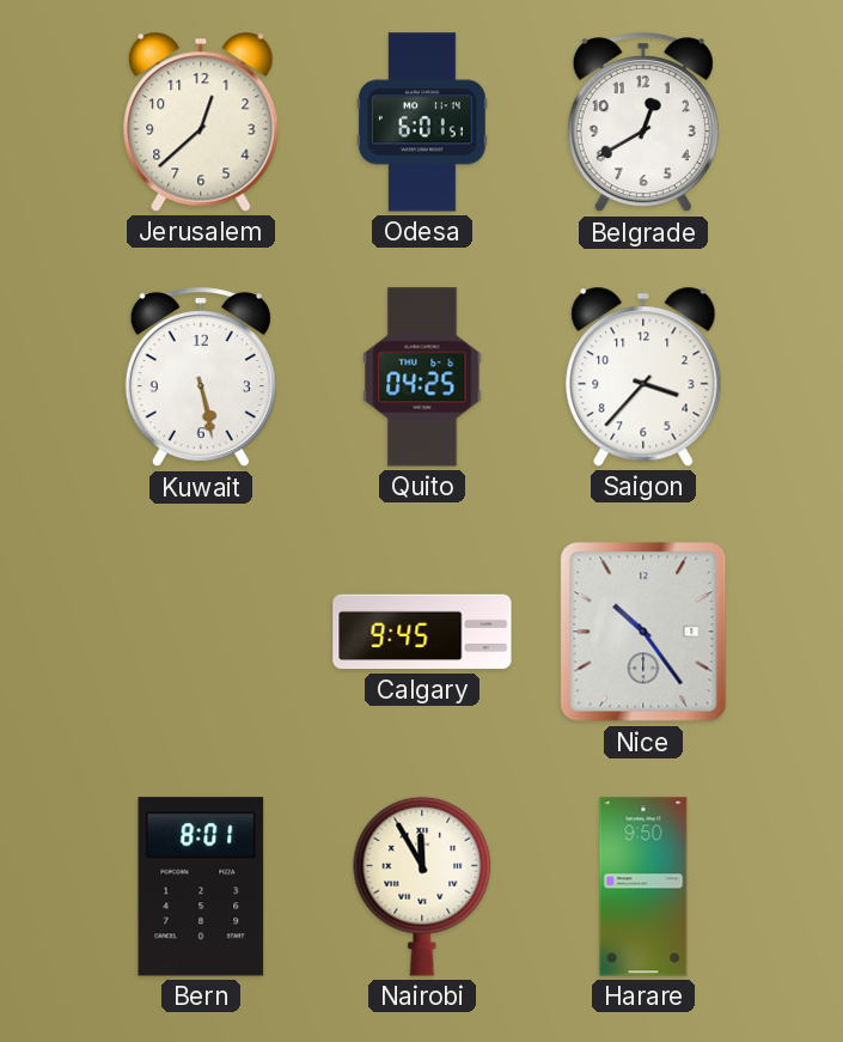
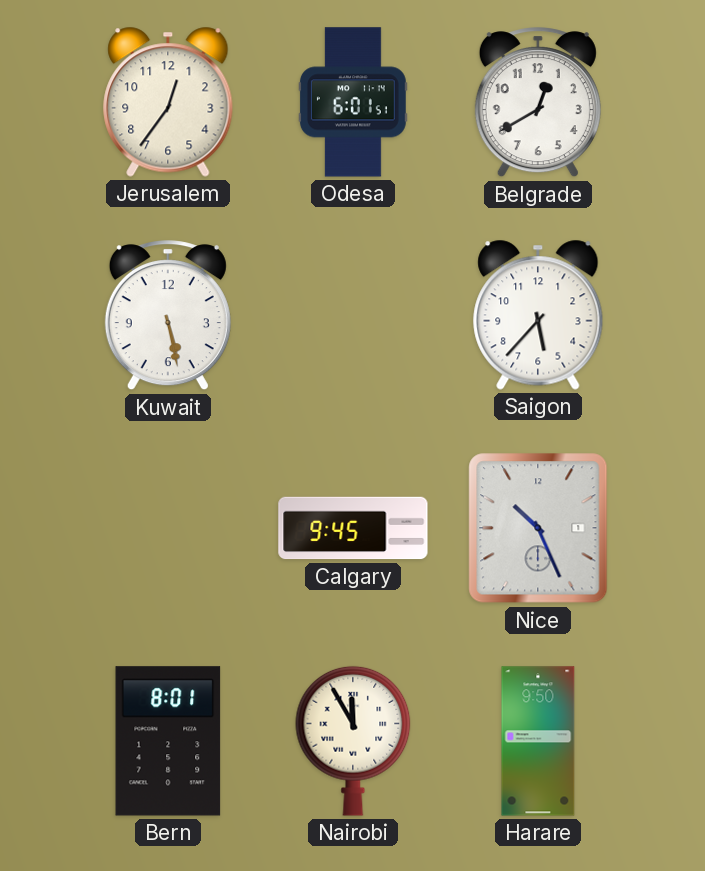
Jerusalem: 12:38 -> 12:36
Quito: 04:25 -> none
Saigon: 3:37 -> 5:37
Nice: 10:24 -> 10:26
